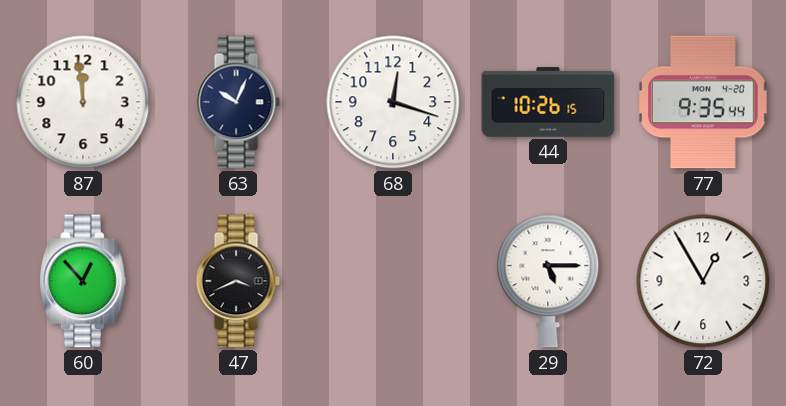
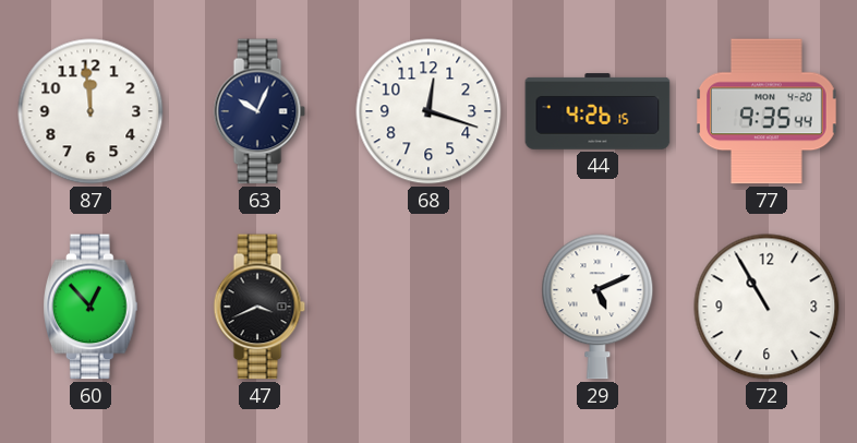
44: 10:26 -> 4:26
29: 5:15 -> 5:11
72: 12:55 -> 10:55
